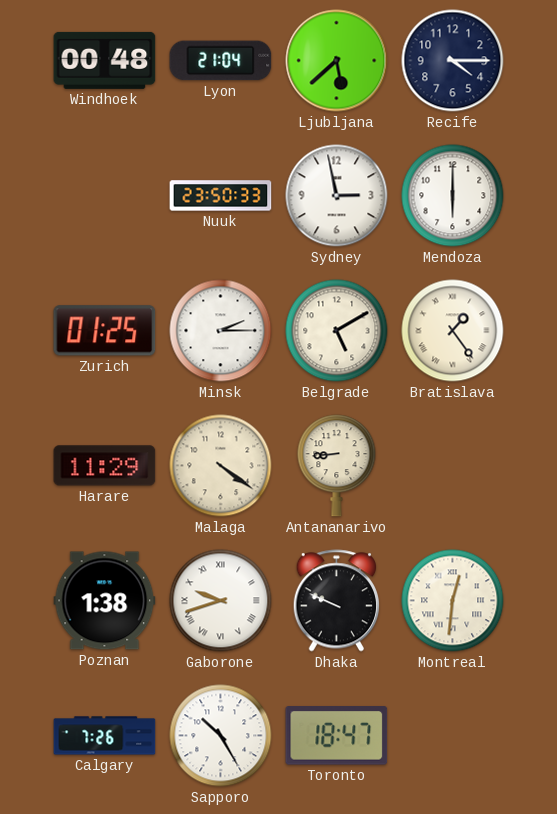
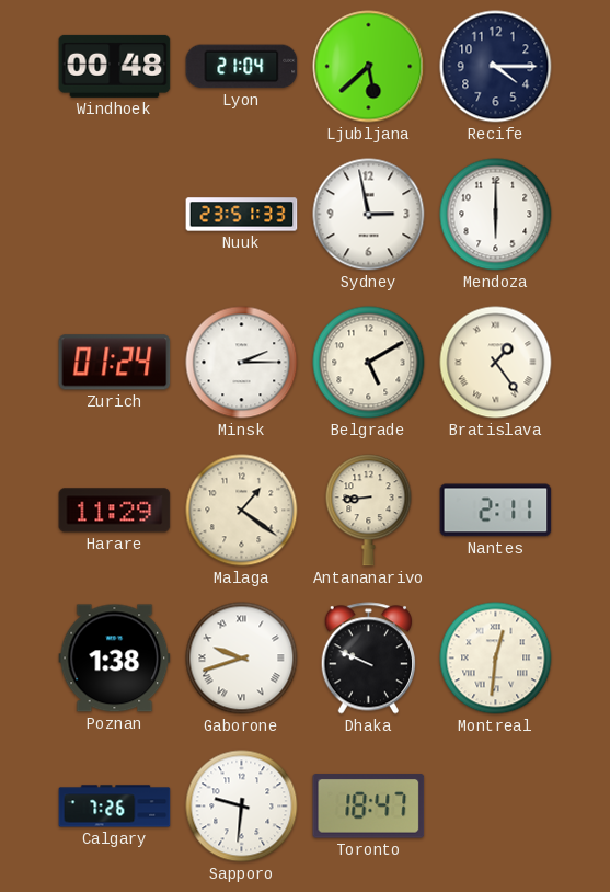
Nuuk: 23:50 -> 23:51
Zurich: 01:25 -> 01:24
Malaga: 4:21 -> 1:21
Nantes: none -> 2:11
Sapporo: 10:25 -> 9:31
